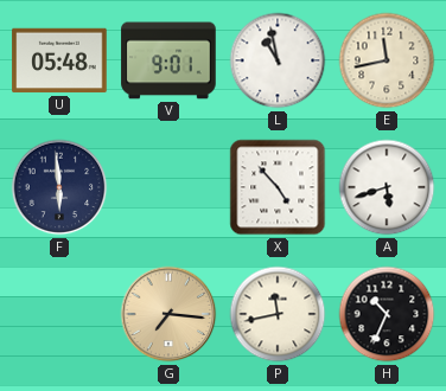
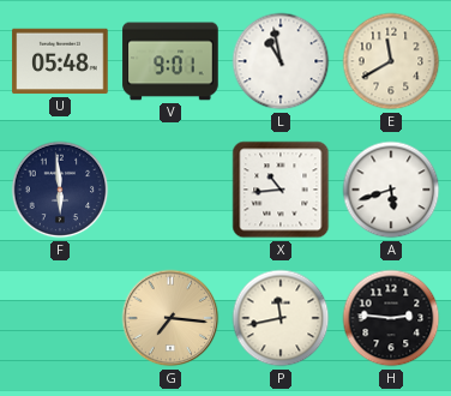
E: 11:43 -> 11:40
X: 4:53 -> 10:44
H: 10:34 -> 2:46
